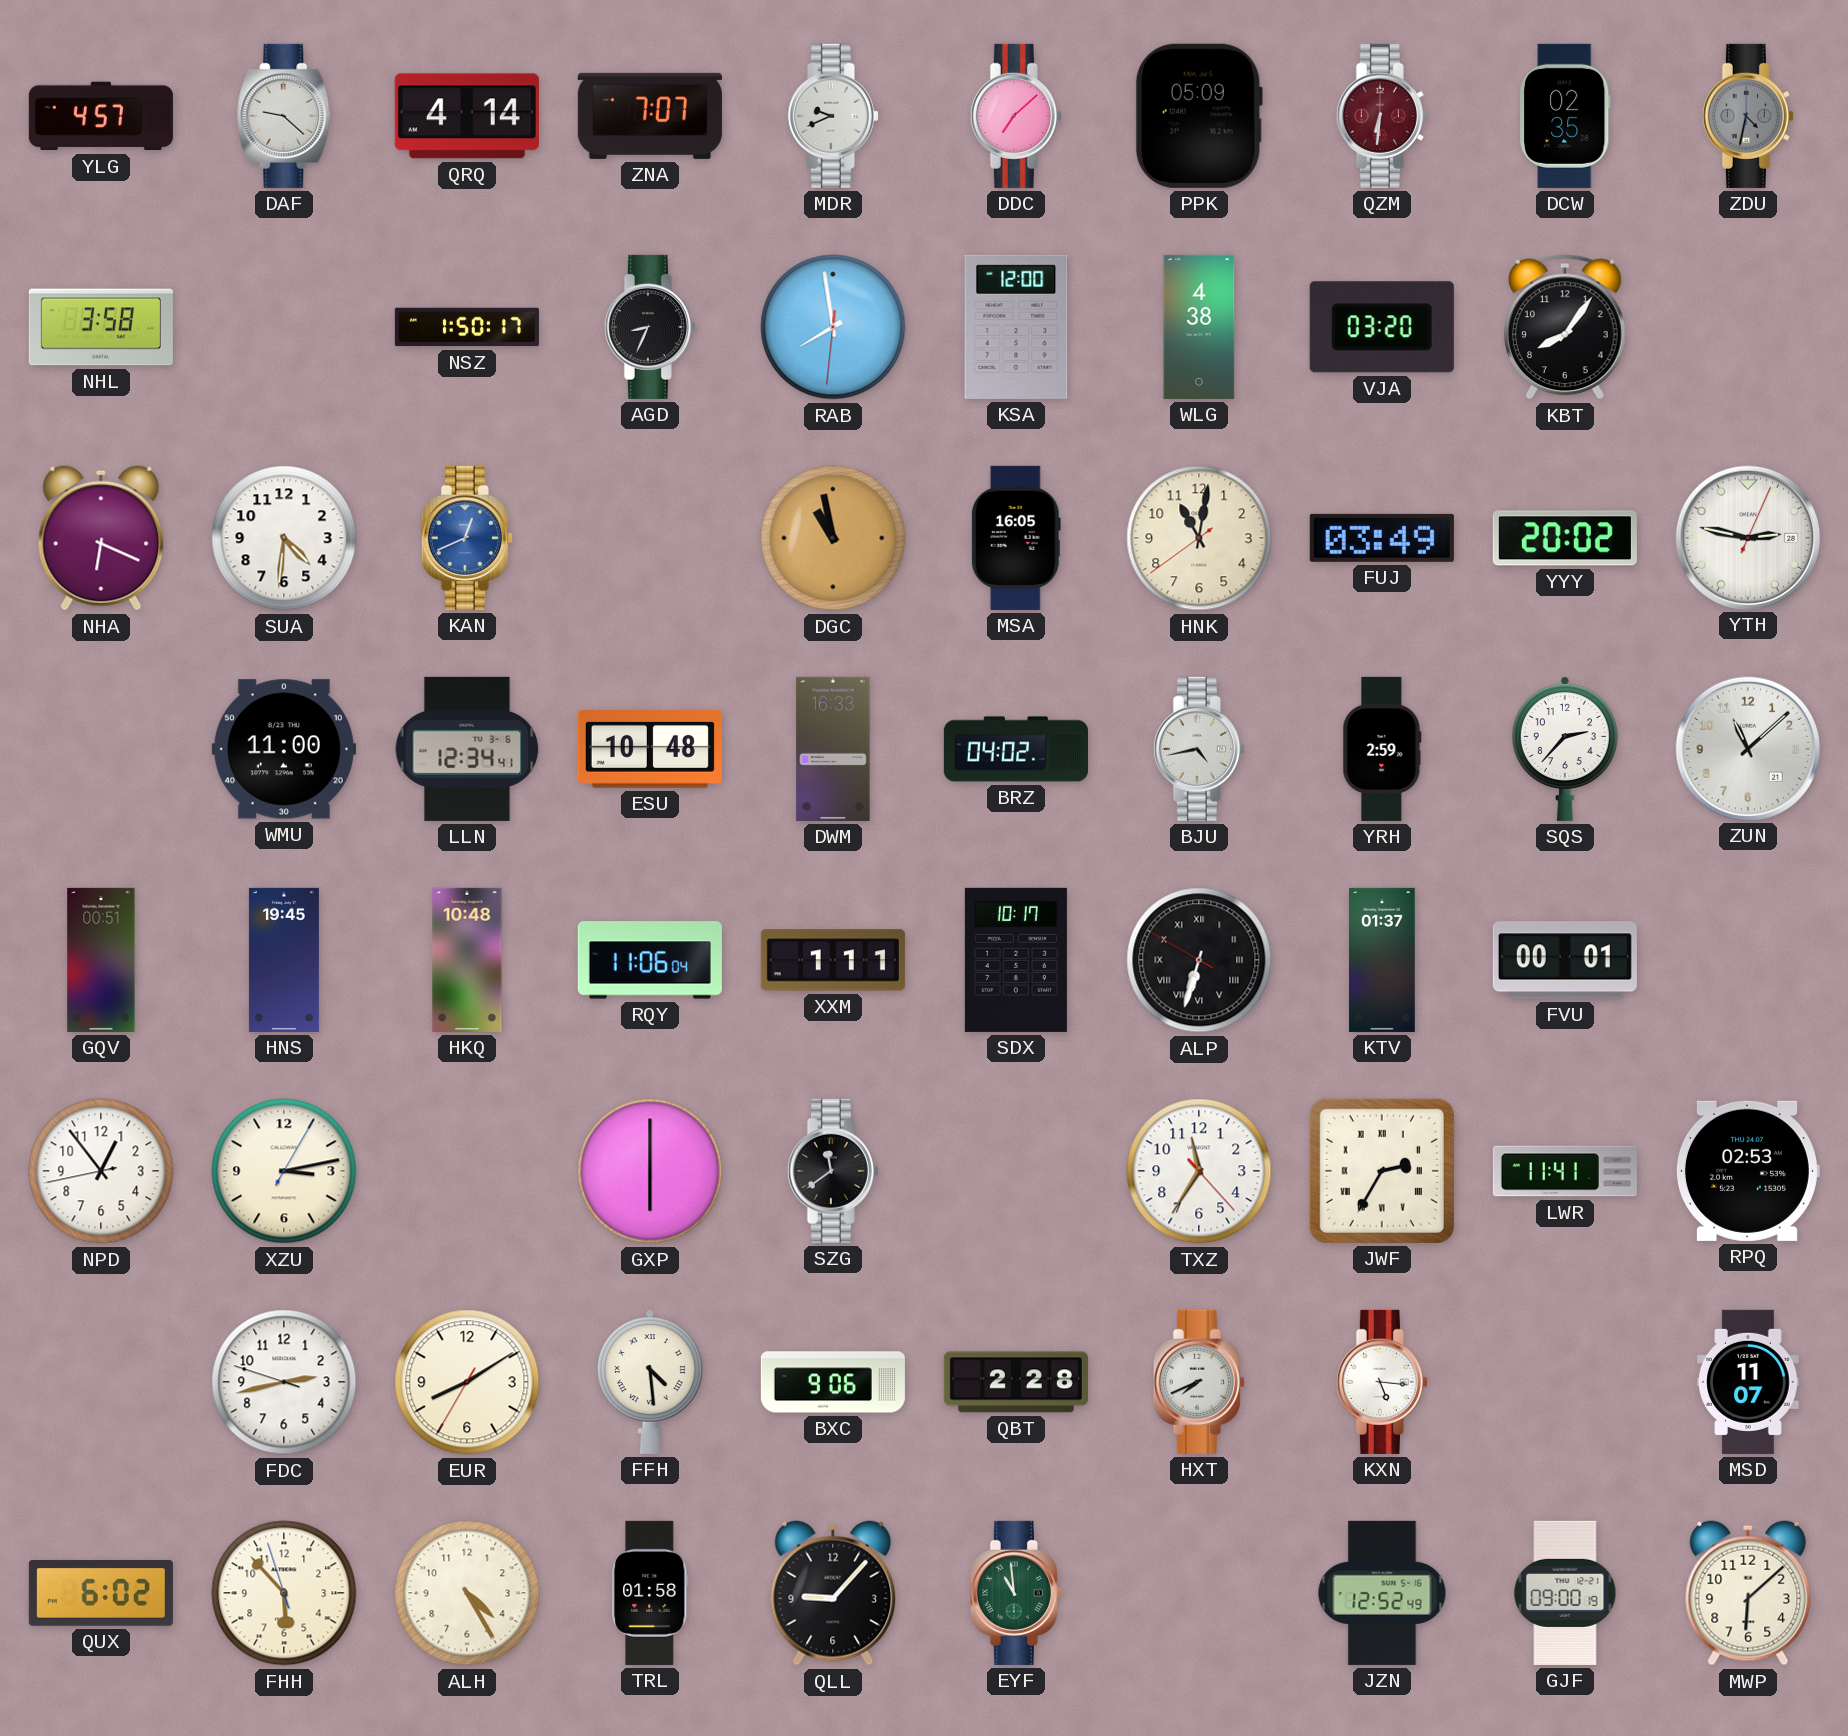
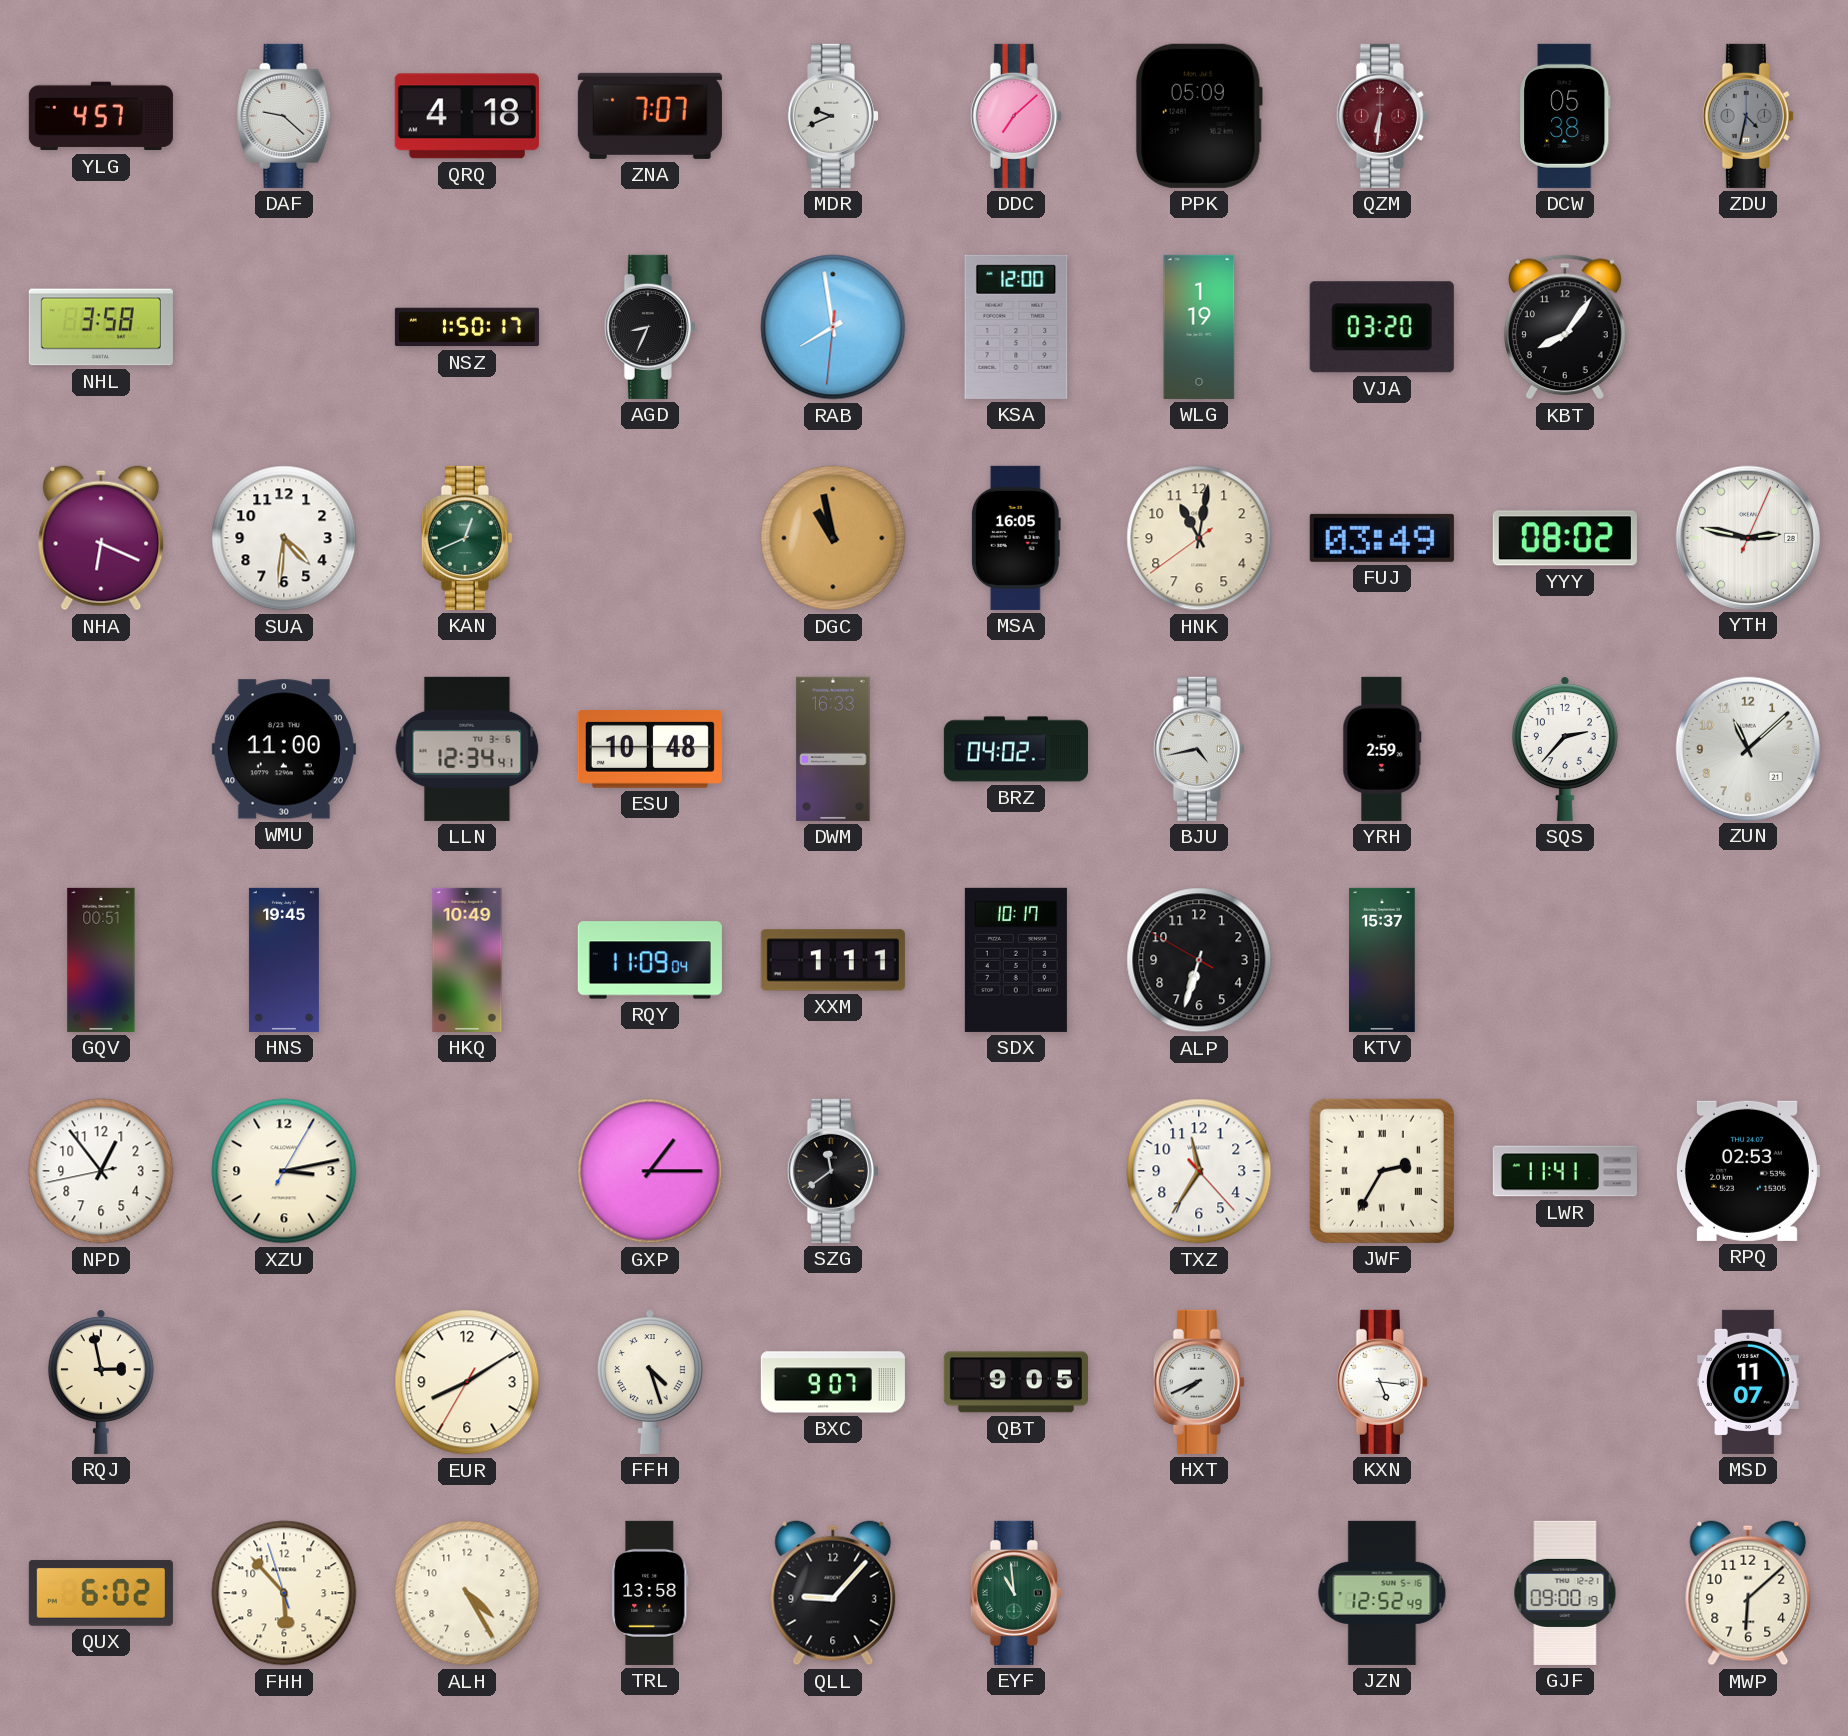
QRQ: 4:14 -> 4:18
DCW: 02:35 -> 05:38
WLG: 4:38 -> 1:19
KAN dial: blue -> green
YYY: 20:02 -> 08:02
HKQ: 10:48 -> 10:49
RQY: 11:06 -> 11:09
ALP numerals: Roman -> Arabic
KTV: 01:37 -> 15:37
FVU: 00:01 -> none
GXP: 6:00 -> 1:15
RQJ: none -> 2:58
FDC: 2:42 -> none
FFH: 4:29 -> 4:27
BXC: 9:06 -> 9:07
QBT: 2:28 -> 9:05
TRL: 01:58 -> 13:58
